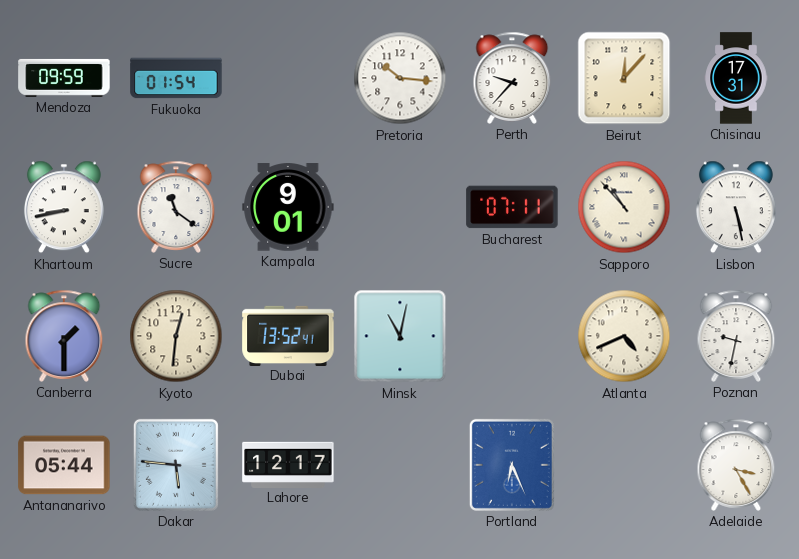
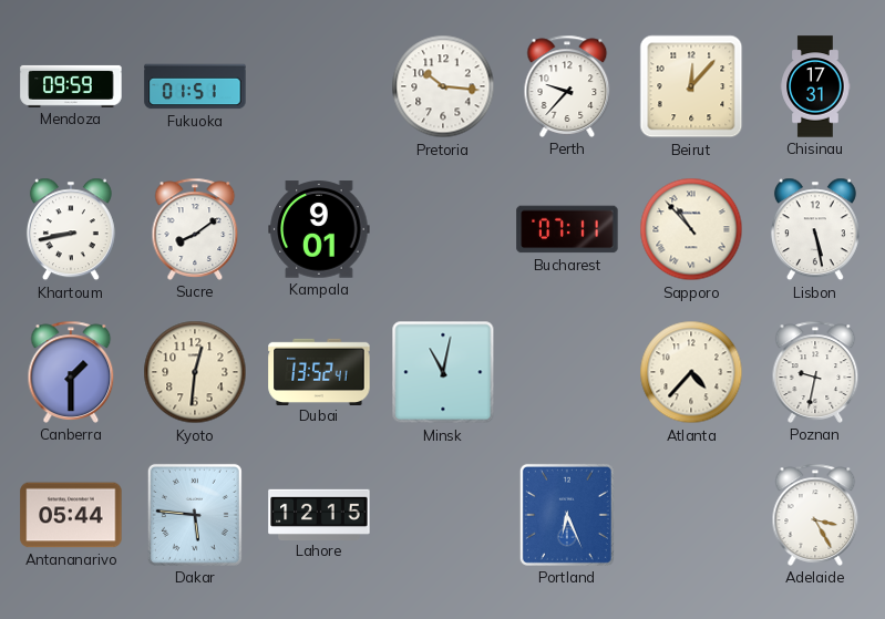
Fukuoka: 01:54 -> 01:51
Sucre: 11:21 -> 8:09
Atlanta: 4:41 -> 4:37
Lahore: 12:17 -> 12:15
